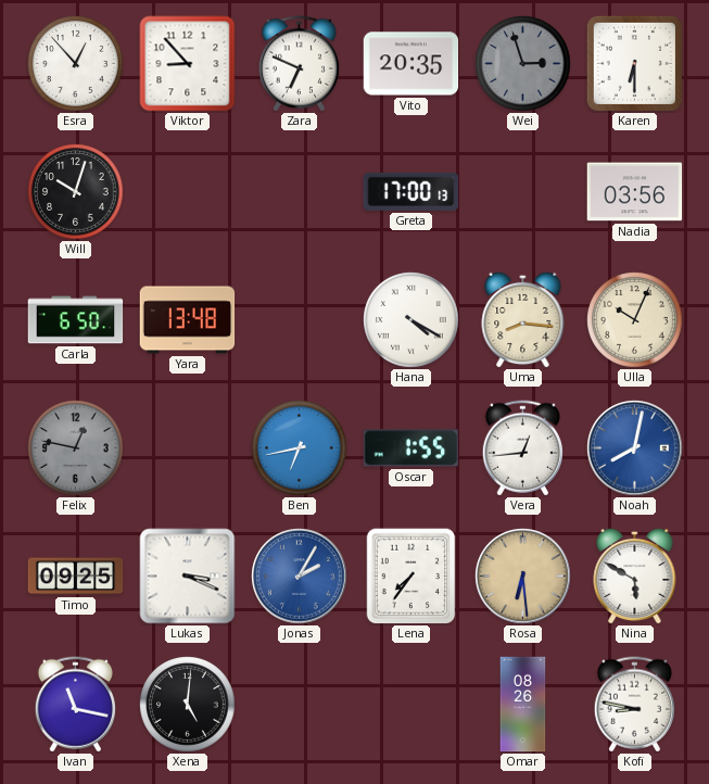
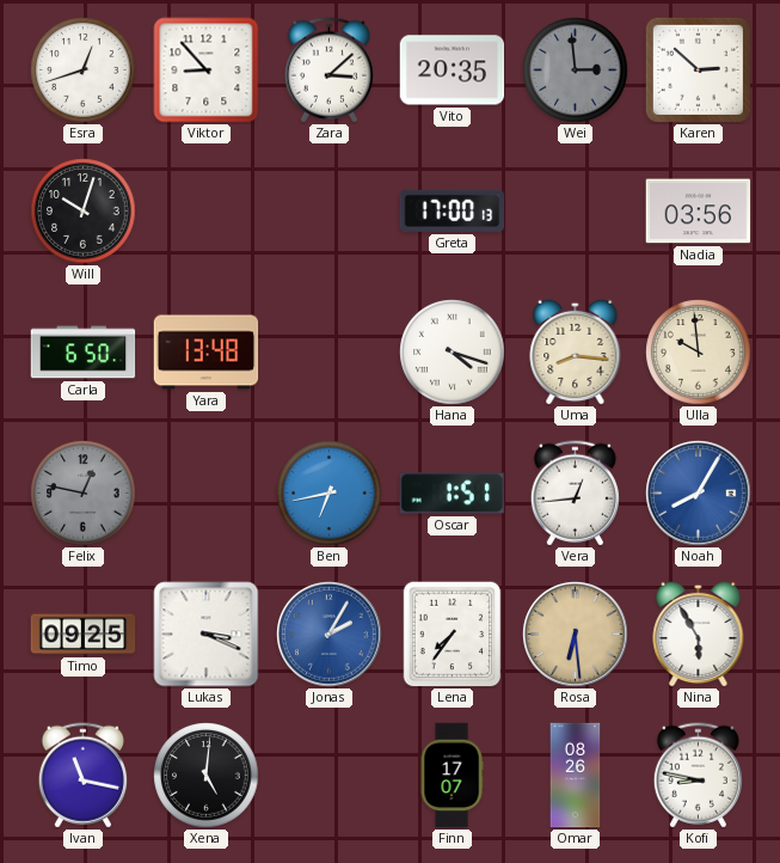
Esra: 12:53 -> 12:42
Zara: 6:49 -> 3:08
Wei: 2:57 -> 2:59
Karen: 6:30 -> 2:52
Hana: 4:20 -> 4:18
Ulla: 10:04 -> 9:59
Oscar: 1:55 -> 1:51
Noah: 8:02 -> 8:05
Nina: 5:50 -> 5:55
Finn: none -> 17:07
